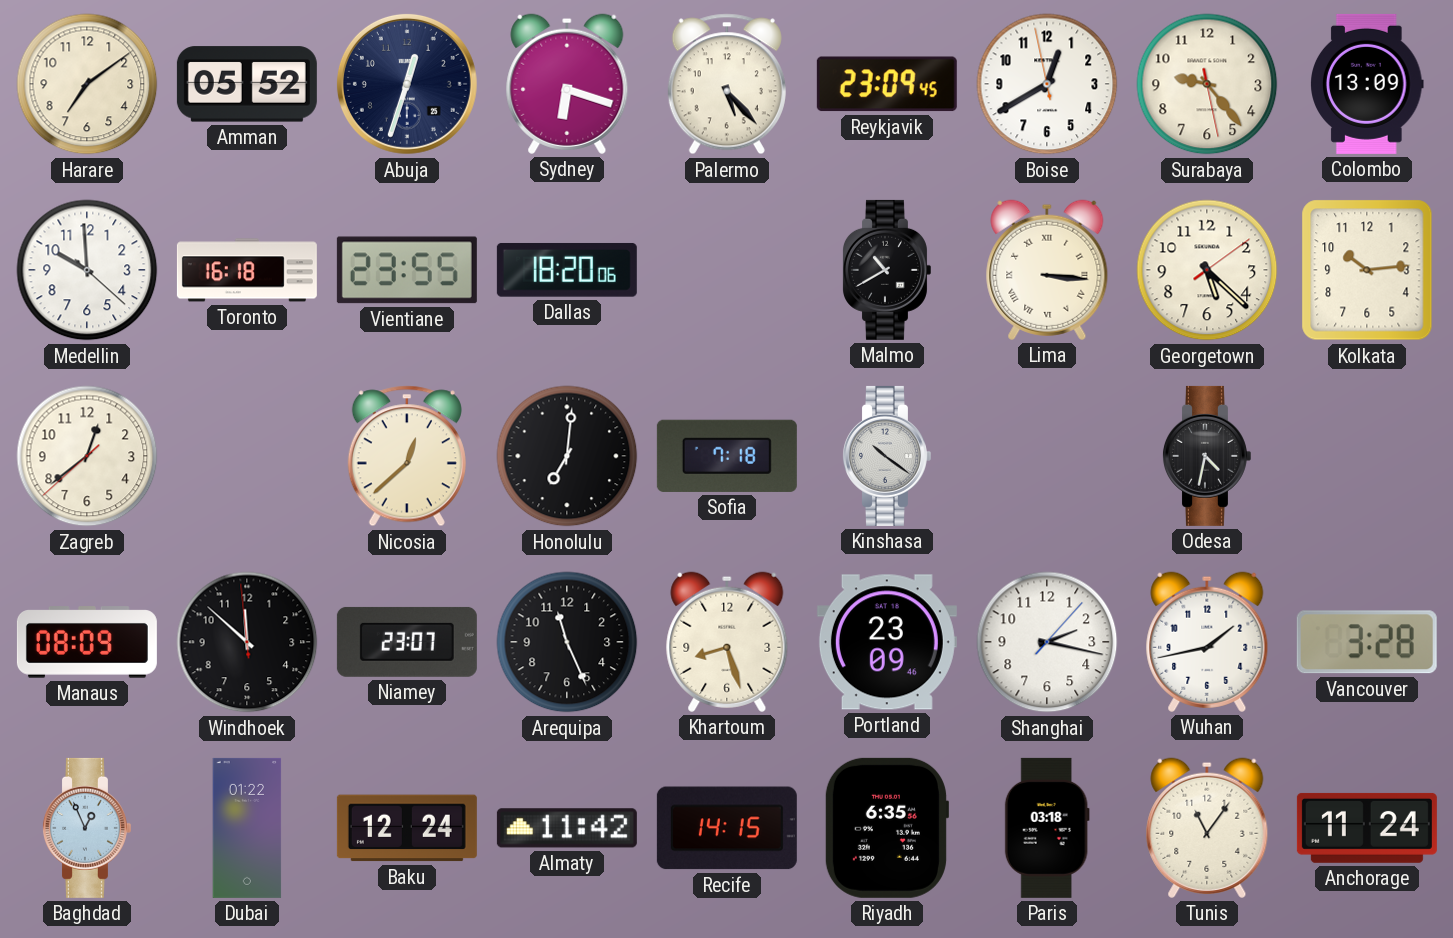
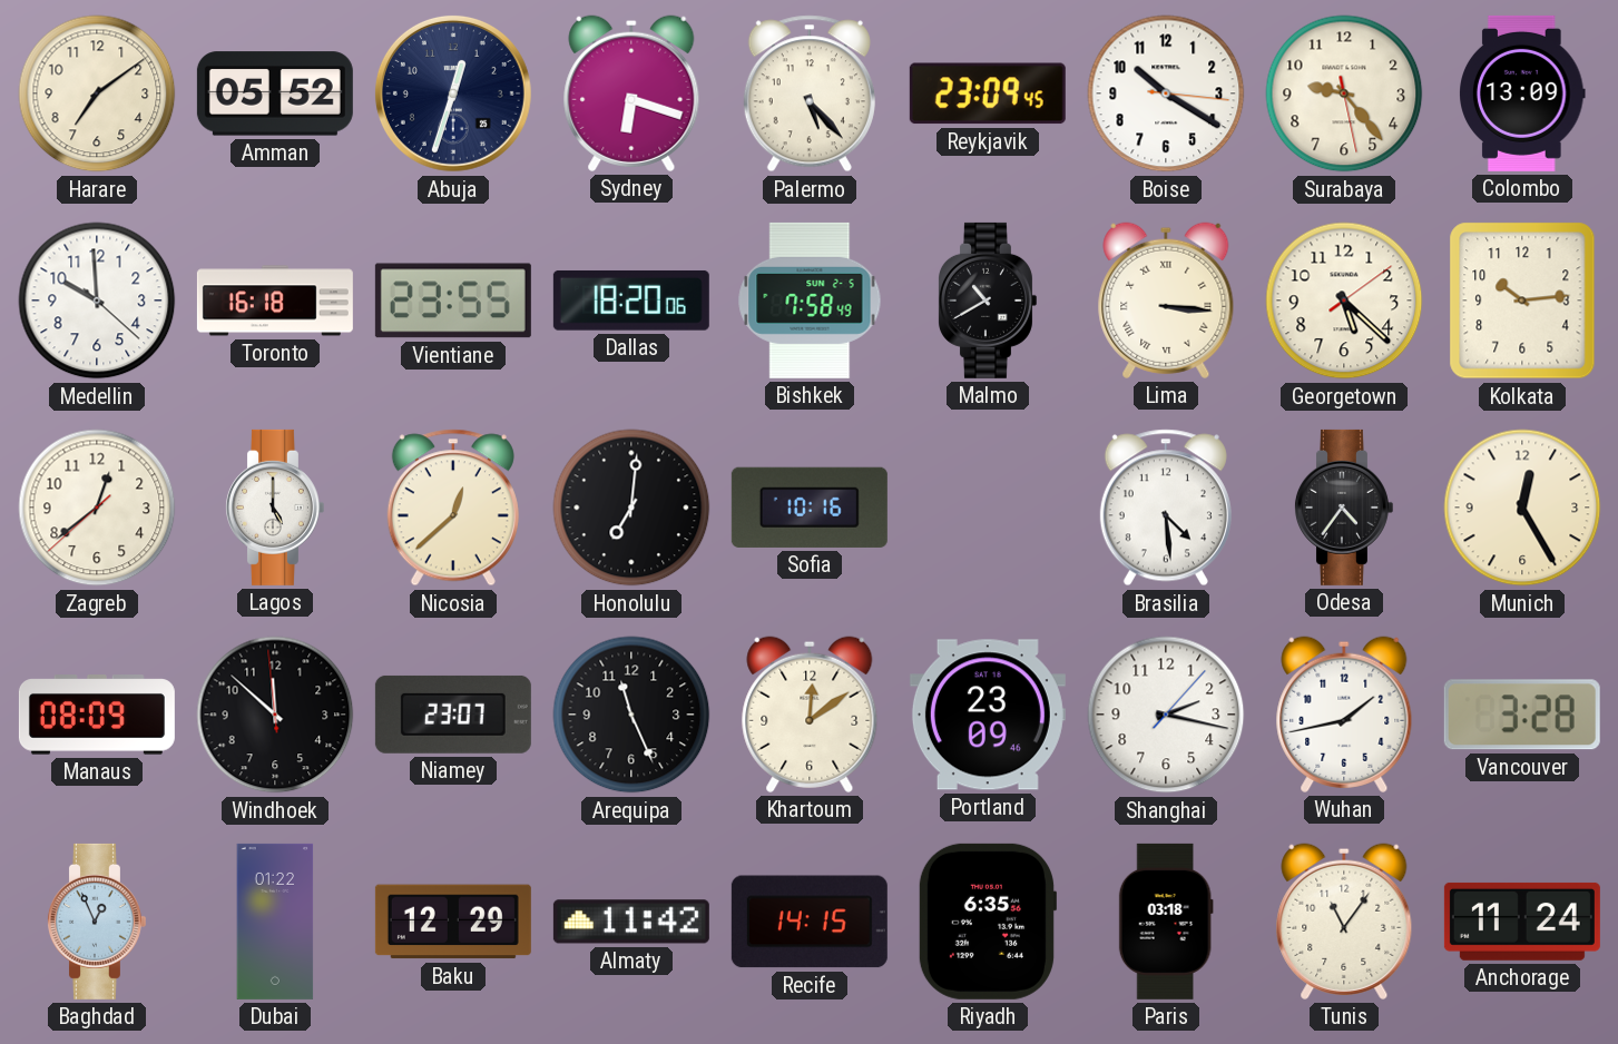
Boise: 12:39 -> 10:20
Bishkek: none -> 7:58
Lagos: none -> 5:00
Sofia: 7:18 -> 10:16
Kinshasa: 10:21 -> none
Brasilia: none -> 4:29
Odesa: 4:32 -> 4:36
Munich: none -> 12:25
Khartoum: 8:27 -> 12:09
Baku: 12:24 -> 12:29
